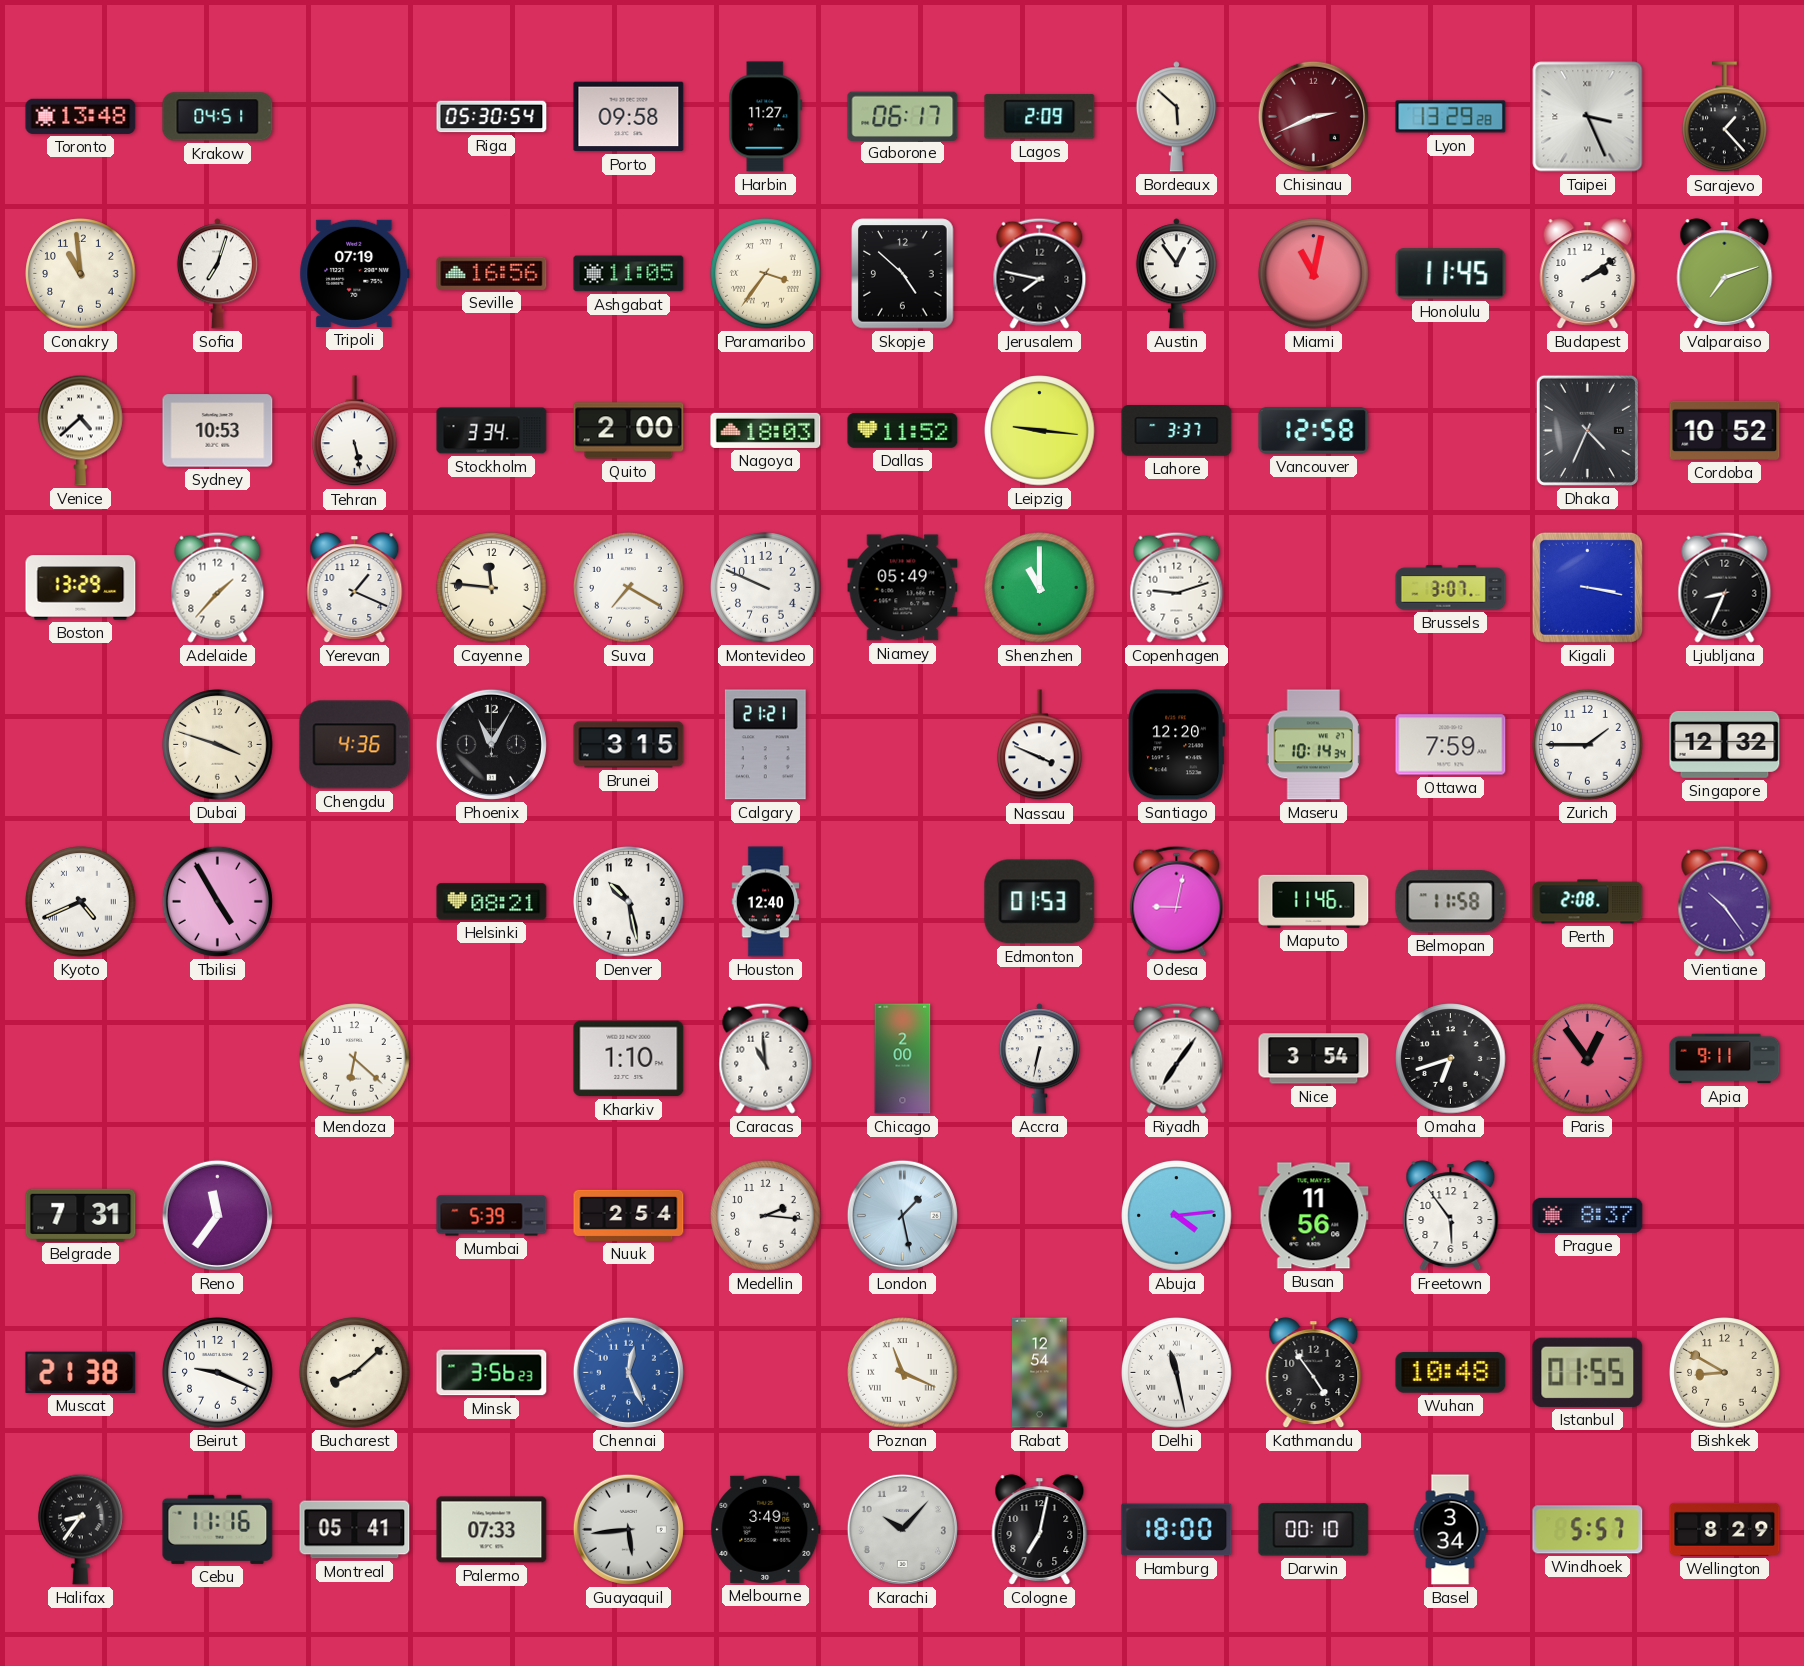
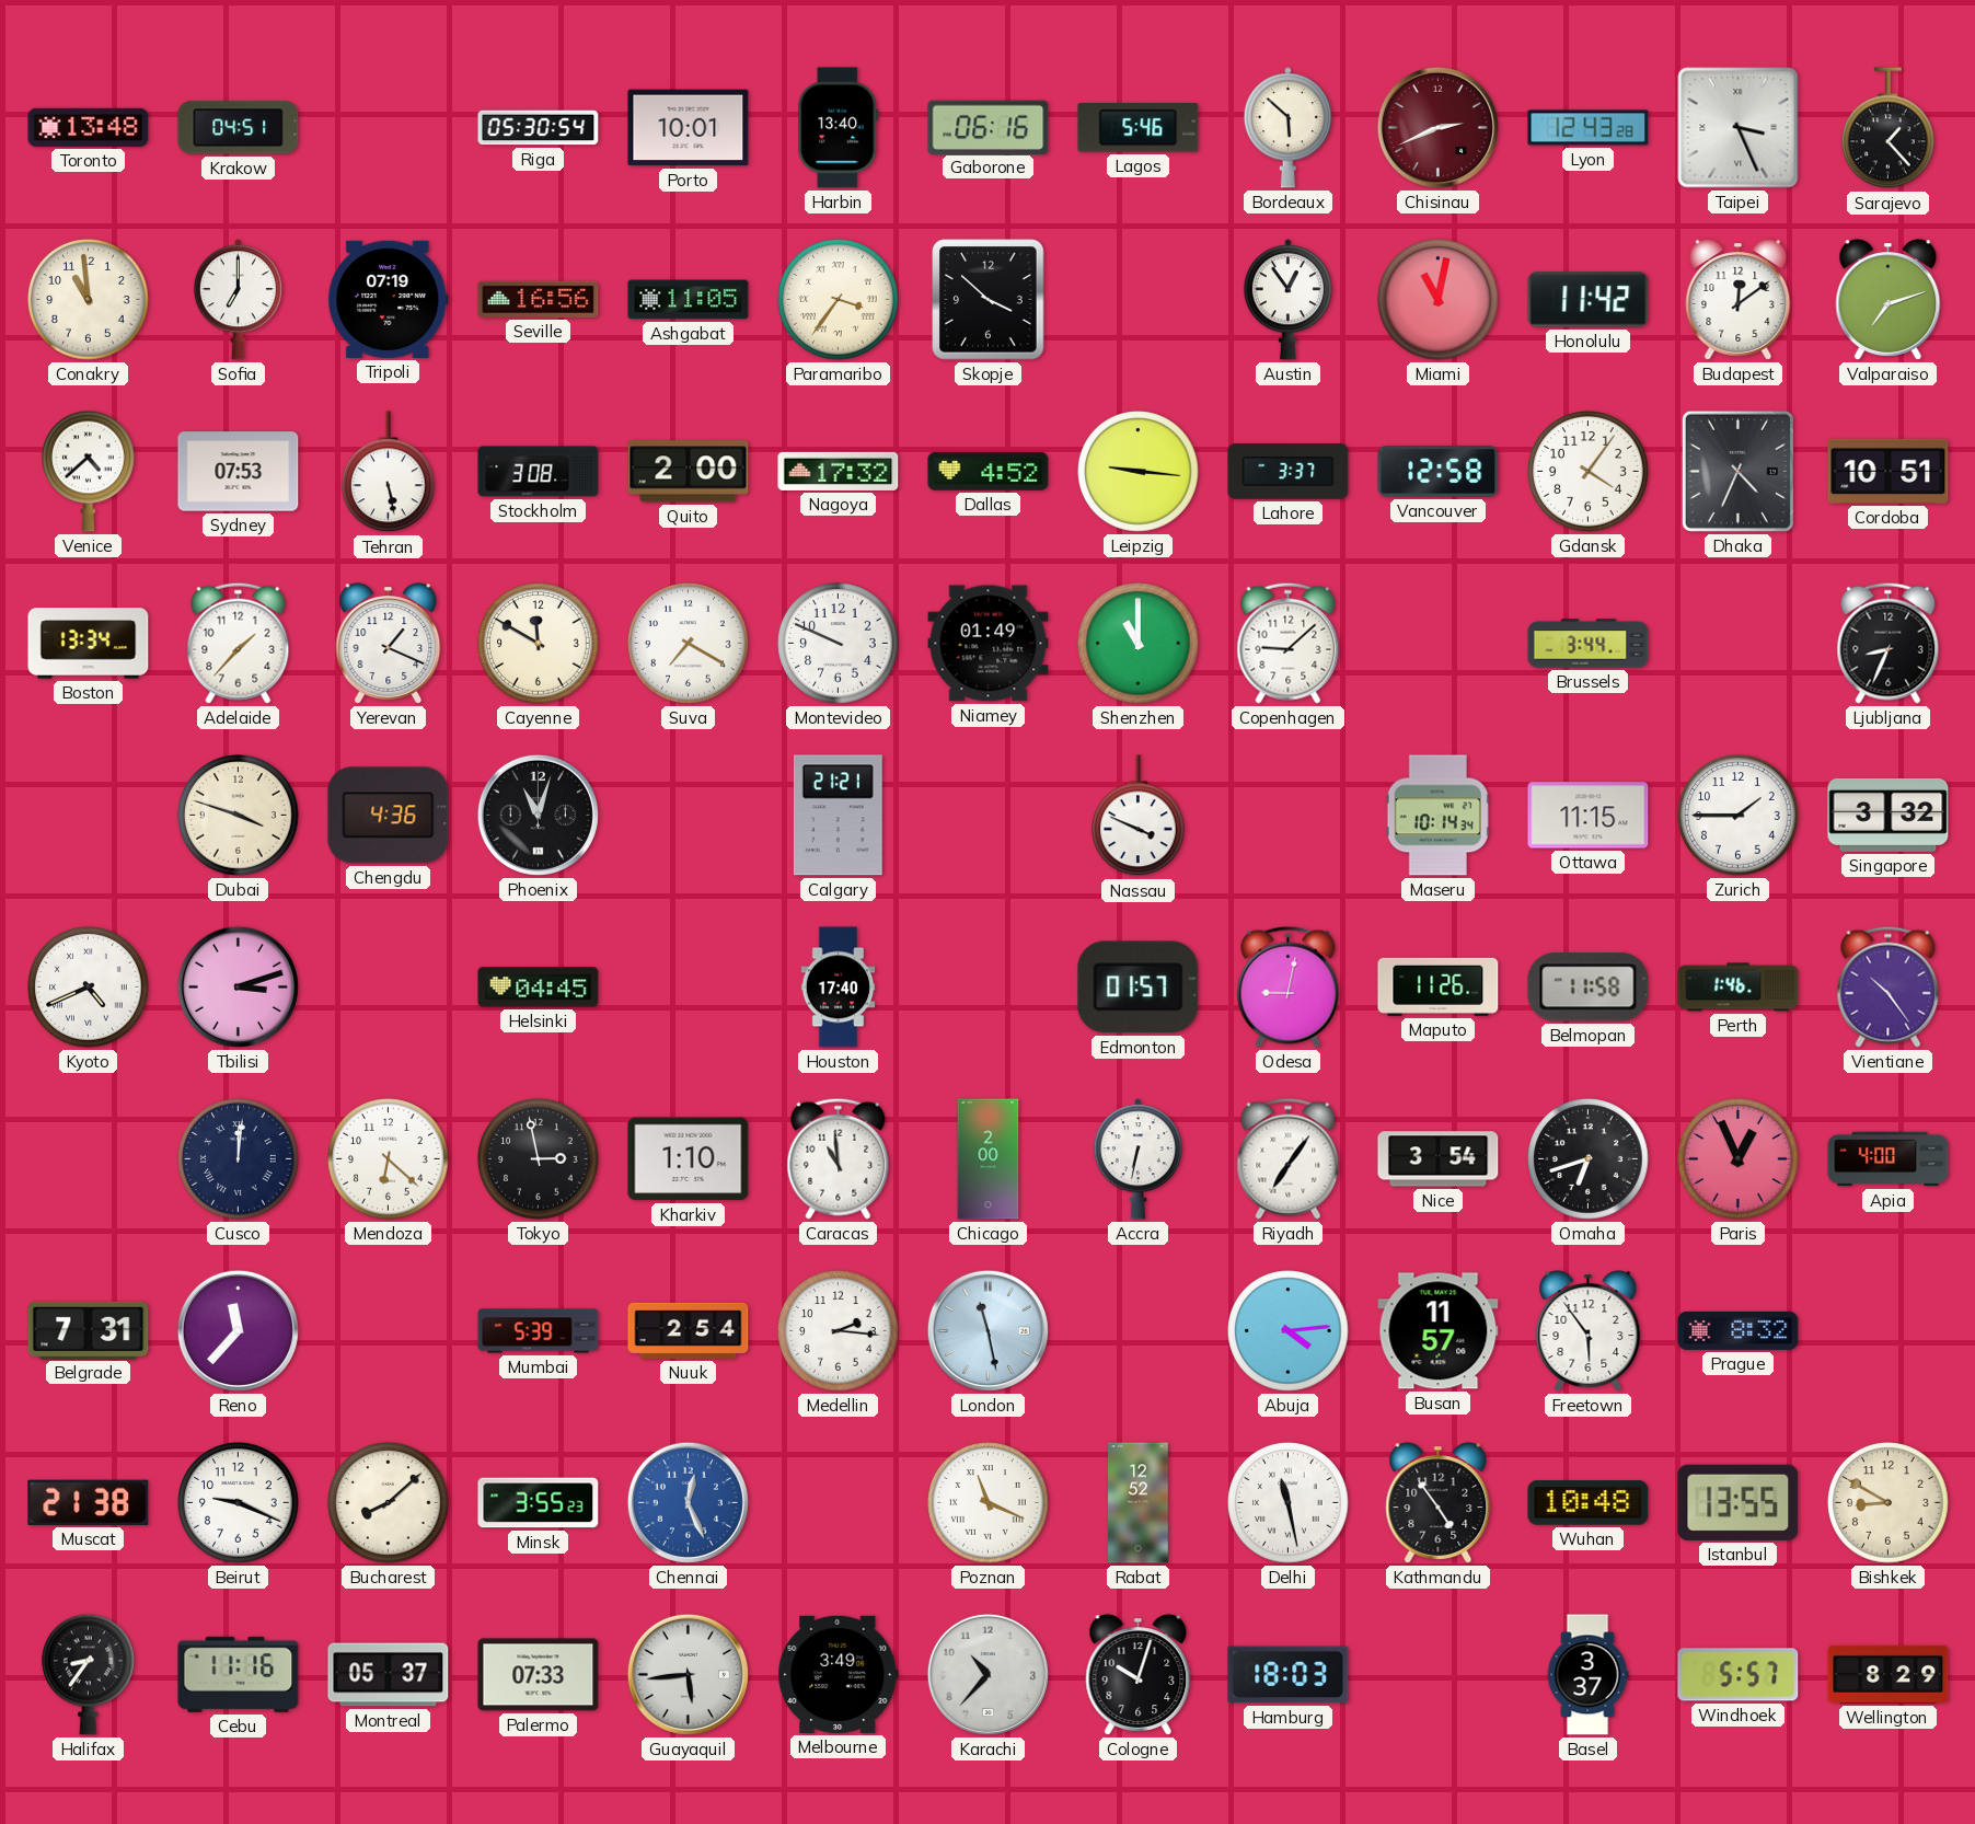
Porto: 09:58 -> 10:01
Harbin: 11:27 -> 13:40
Gaborone: 06:17 -> 06:16
Lagos: 2:09 -> 5:46
Lyon: 13:29 -> 12:43
Sofia: 7:03 -> 7:00
Skopje: 4:52 -> 3:52
Jerusalem: 7:47 -> none
Honolulu: 11:45 -> 11:42
Budapest: 2:09 -> 12:09
Sydney: 10:53 -> 07:53
Stockholm: 3:34 -> 3:08
Nagoya: 18:03 -> 17:32
Dallas: 11:52 -> 4:52
Gdansk: none -> 4:06
Cordoba: 10:52 -> 10:51
Boston: 13:29 -> 13:34
Cayenne: 11:46 -> 11:50
Niamey: 05:49 -> 01:49
Copenhagen: 9:12 -> 9:08
Brussels: 3:07 -> 3:44
Kigali: 3:17 -> none
Phoenix: 11:05 -> 11:03
Brunei: 3:15 -> none
Santiago: 12:20 -> none
Ottawa: 7:59 -> 11:15
Singapore: 12:32 -> 3:32
Tbilisi: 4:55 -> 3:12
Helsinki: 08:21 -> 04:45
Denver: 10:28 -> none
Houston: 12:40 -> 17:40
Edmonton: 01:53 -> 01:57
Maputo: 11:46 -> 11:26
Perth: 2:08 -> 1:46
Cusco: none -> 12:01
Tokyo: none -> 2:58
Paris: 12:54 -> 12:56
Apia: 9:11 -> 4:00
Reno: 11:36 -> 11:37
London: 1:28 -> 11:28
Busan: 11:56 -> 11:57
Prague: 8:37 -> 8:32
Minsk: 3:56 -> 3:55
Rabat: 12:54 -> 12:52
Istanbul: 01:55 -> 13:55
Montreal: 05:41 -> 05:37
Karachi: 10:07 -> 10:37
Cologne: 7:02 -> 10:03
Hamburg: 18:00 -> 18:03
Darwin: 00:10 -> none
Basel: 3:34 -> 3:37
